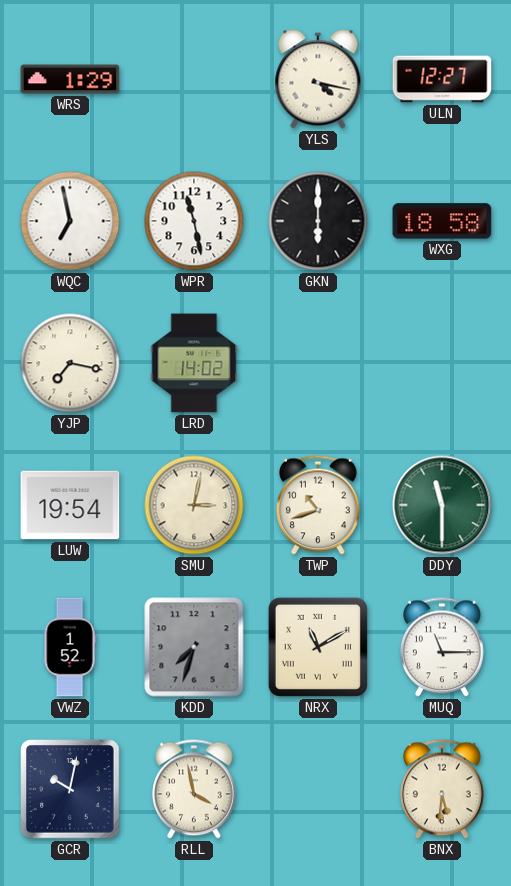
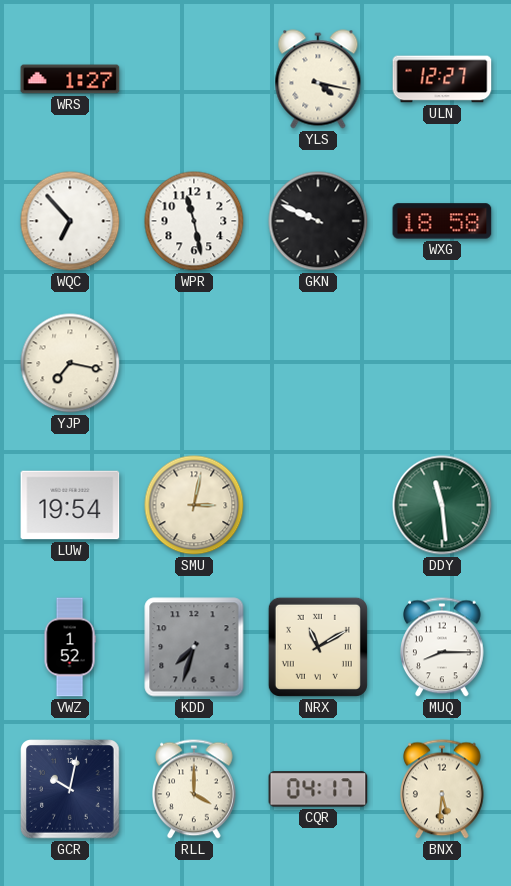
WRS: 1:29 -> 1:27
WQC: 6:58 -> 6:53
GKN: 6:00 -> 9:49
LRD: 14:02 -> none
TWP: 10:42 -> none
DDY: 11:30 -> 11:29
MUQ: 11:15 -> 8:15
RLL: 3:58 -> 4:00
CQR: none -> 04:17
